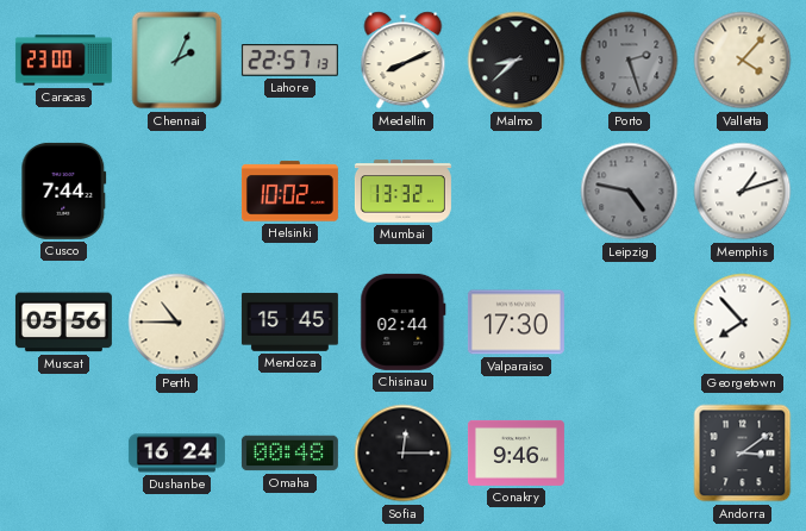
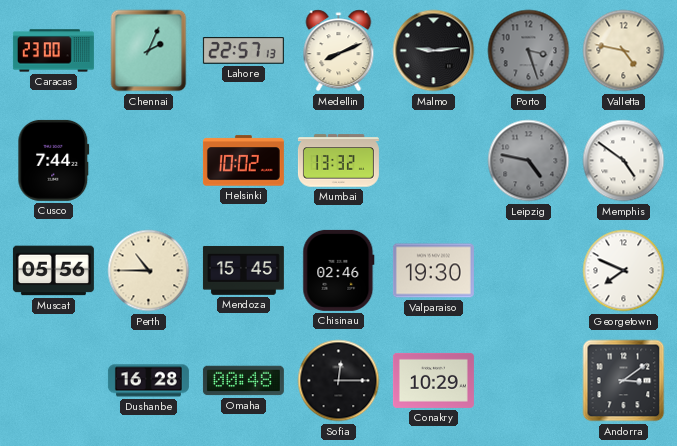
Malmo: 8:38 -> 9:14
Porto: 2:27 -> 3:27
Valletta: 4:07 -> 4:47
Memphis: 1:12 -> 4:51
Chisinau: 02:44 -> 02:46
Valparaiso: 17:30 -> 19:30
Georgetown: 7:53 -> 7:49
Dushanbe: 16:24 -> 16:28
Conakry: 9:46 -> 10:29
